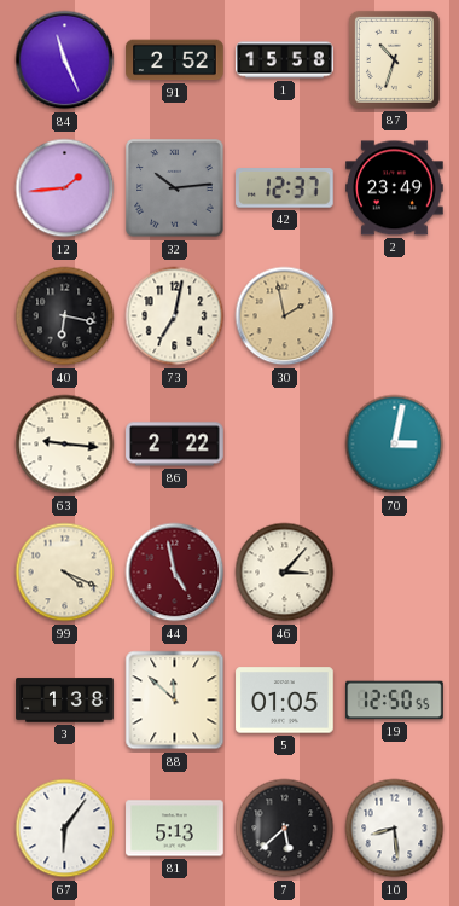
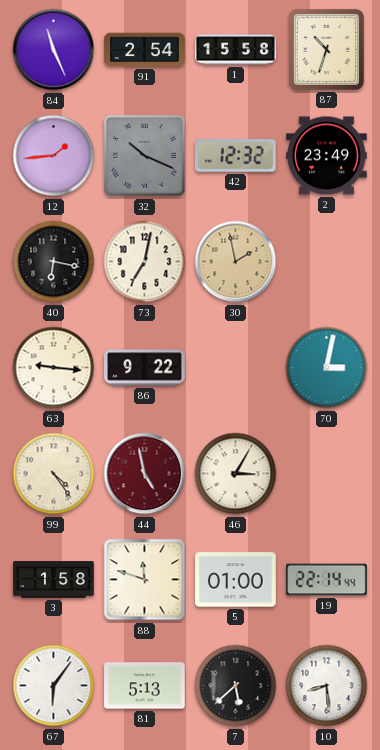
91: 2:52 -> 2:54
32: 10:14 -> 10:19
42: 12:37 -> 12:32
86: 2:22 -> 9:22
99: 4:19 -> 4:24
46: 3:07 -> 3:05
3: 1:38 -> 1:58
88: 11:52 -> 11:48
5: 01:05 -> 01:00
19: 12:50 -> 22:14
